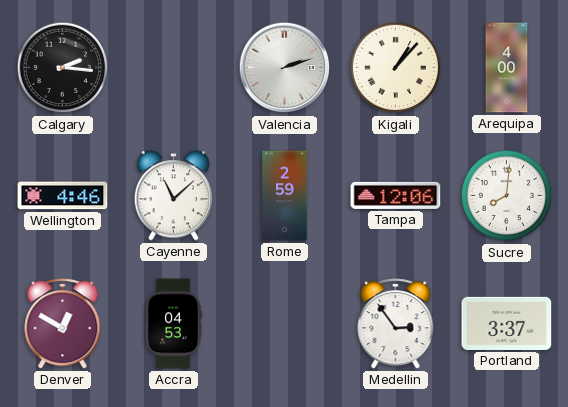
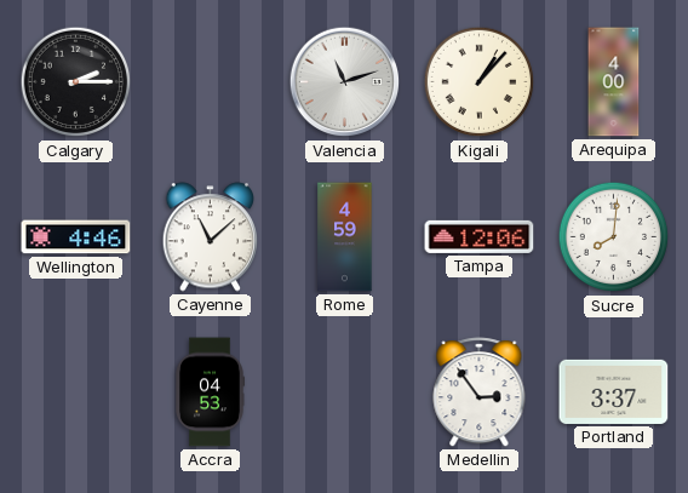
Calgary: 2:16 -> 2:15
Valencia: 2:12 -> 11:12
Rome: 2:59 -> 4:59
Denver: 12:50 -> none
